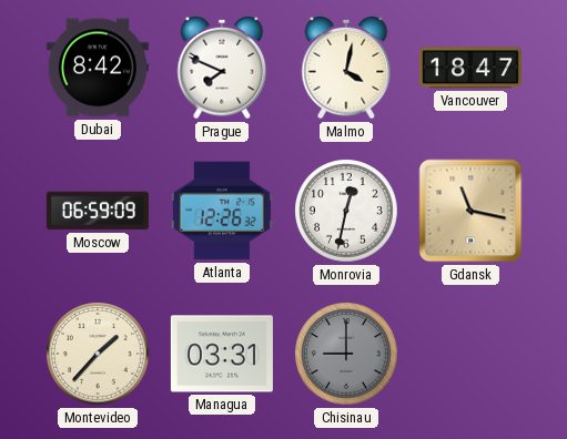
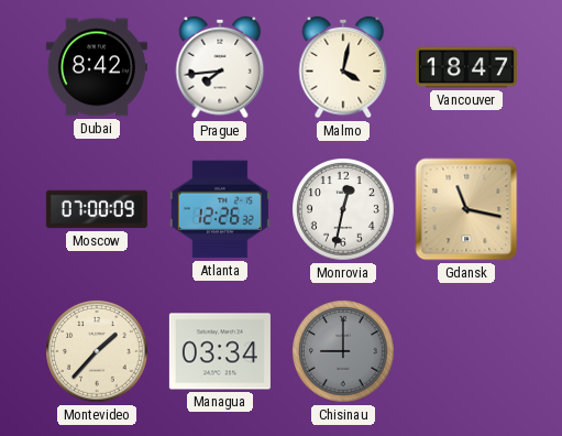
Prague: 7:49 -> 7:44
Moscow: 06:59 -> 07:00
Managua: 03:31 -> 03:34
